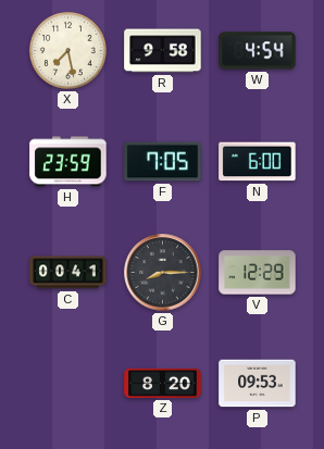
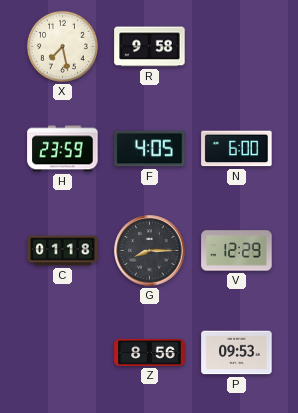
W: 4:54 -> none
F: 7:05 -> 4:05
C: 00:41 -> 01:18
Z: 8:20 -> 8:56
